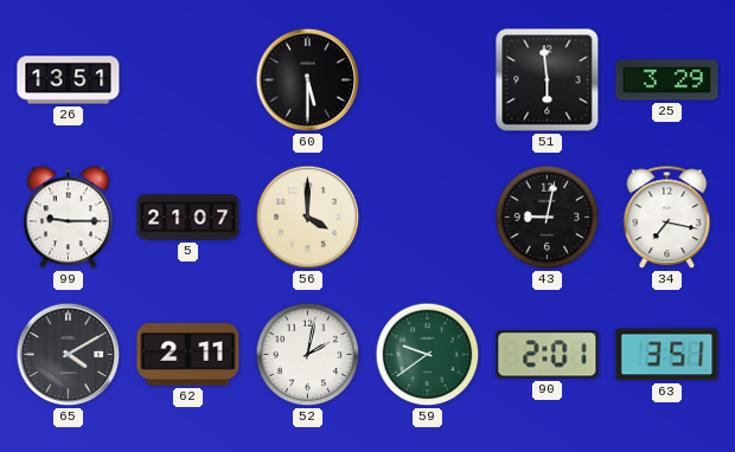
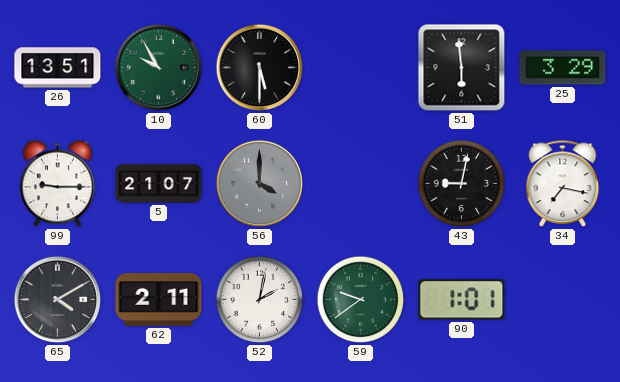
10: none -> 9:55
56 dial: cream -> grey
90: 2:01 -> 1:01
63: 3:51 -> none
